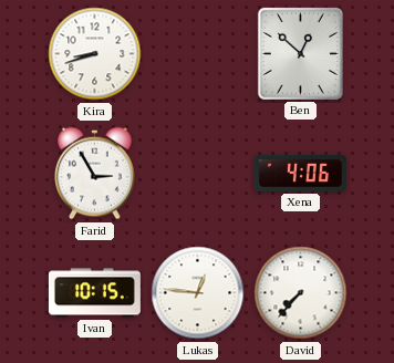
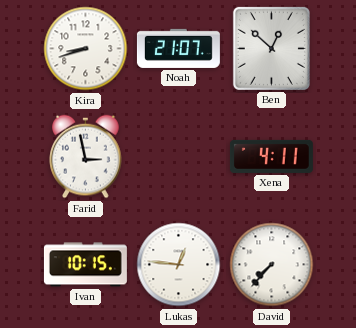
Noah: none -> 21:07
Farid: 2:55 -> 2:58
Xena: 4:06 -> 4:11
